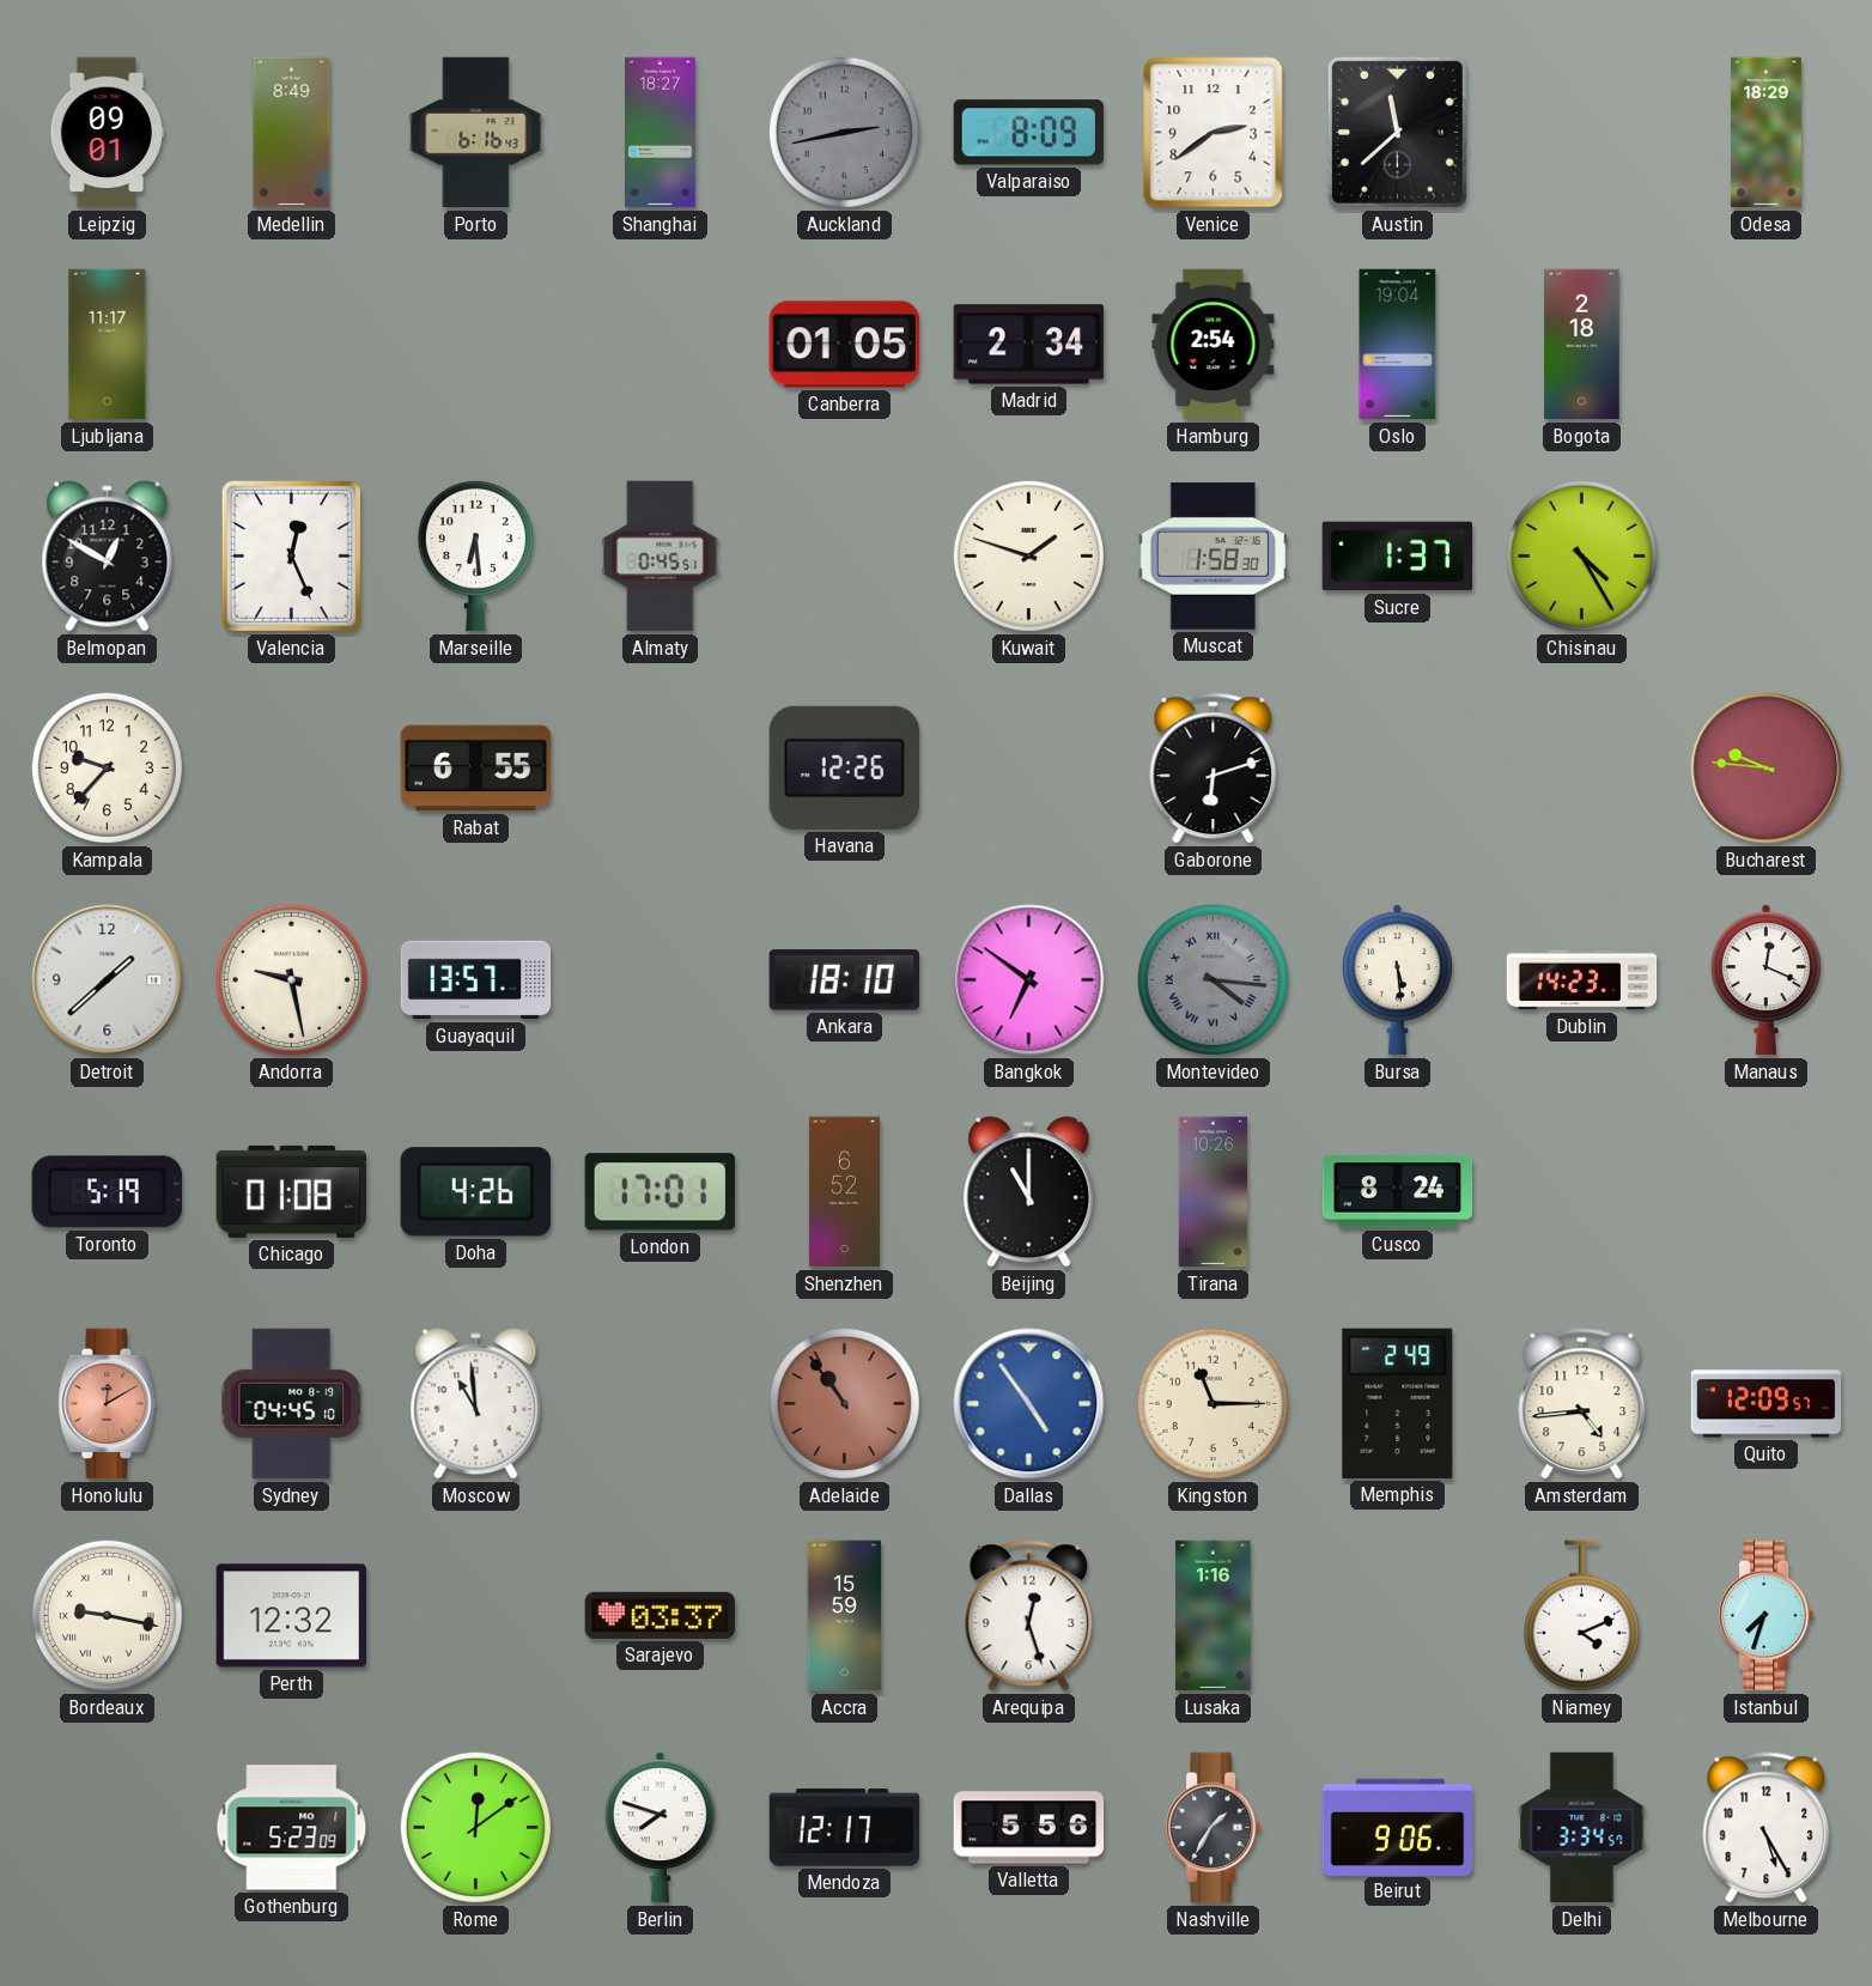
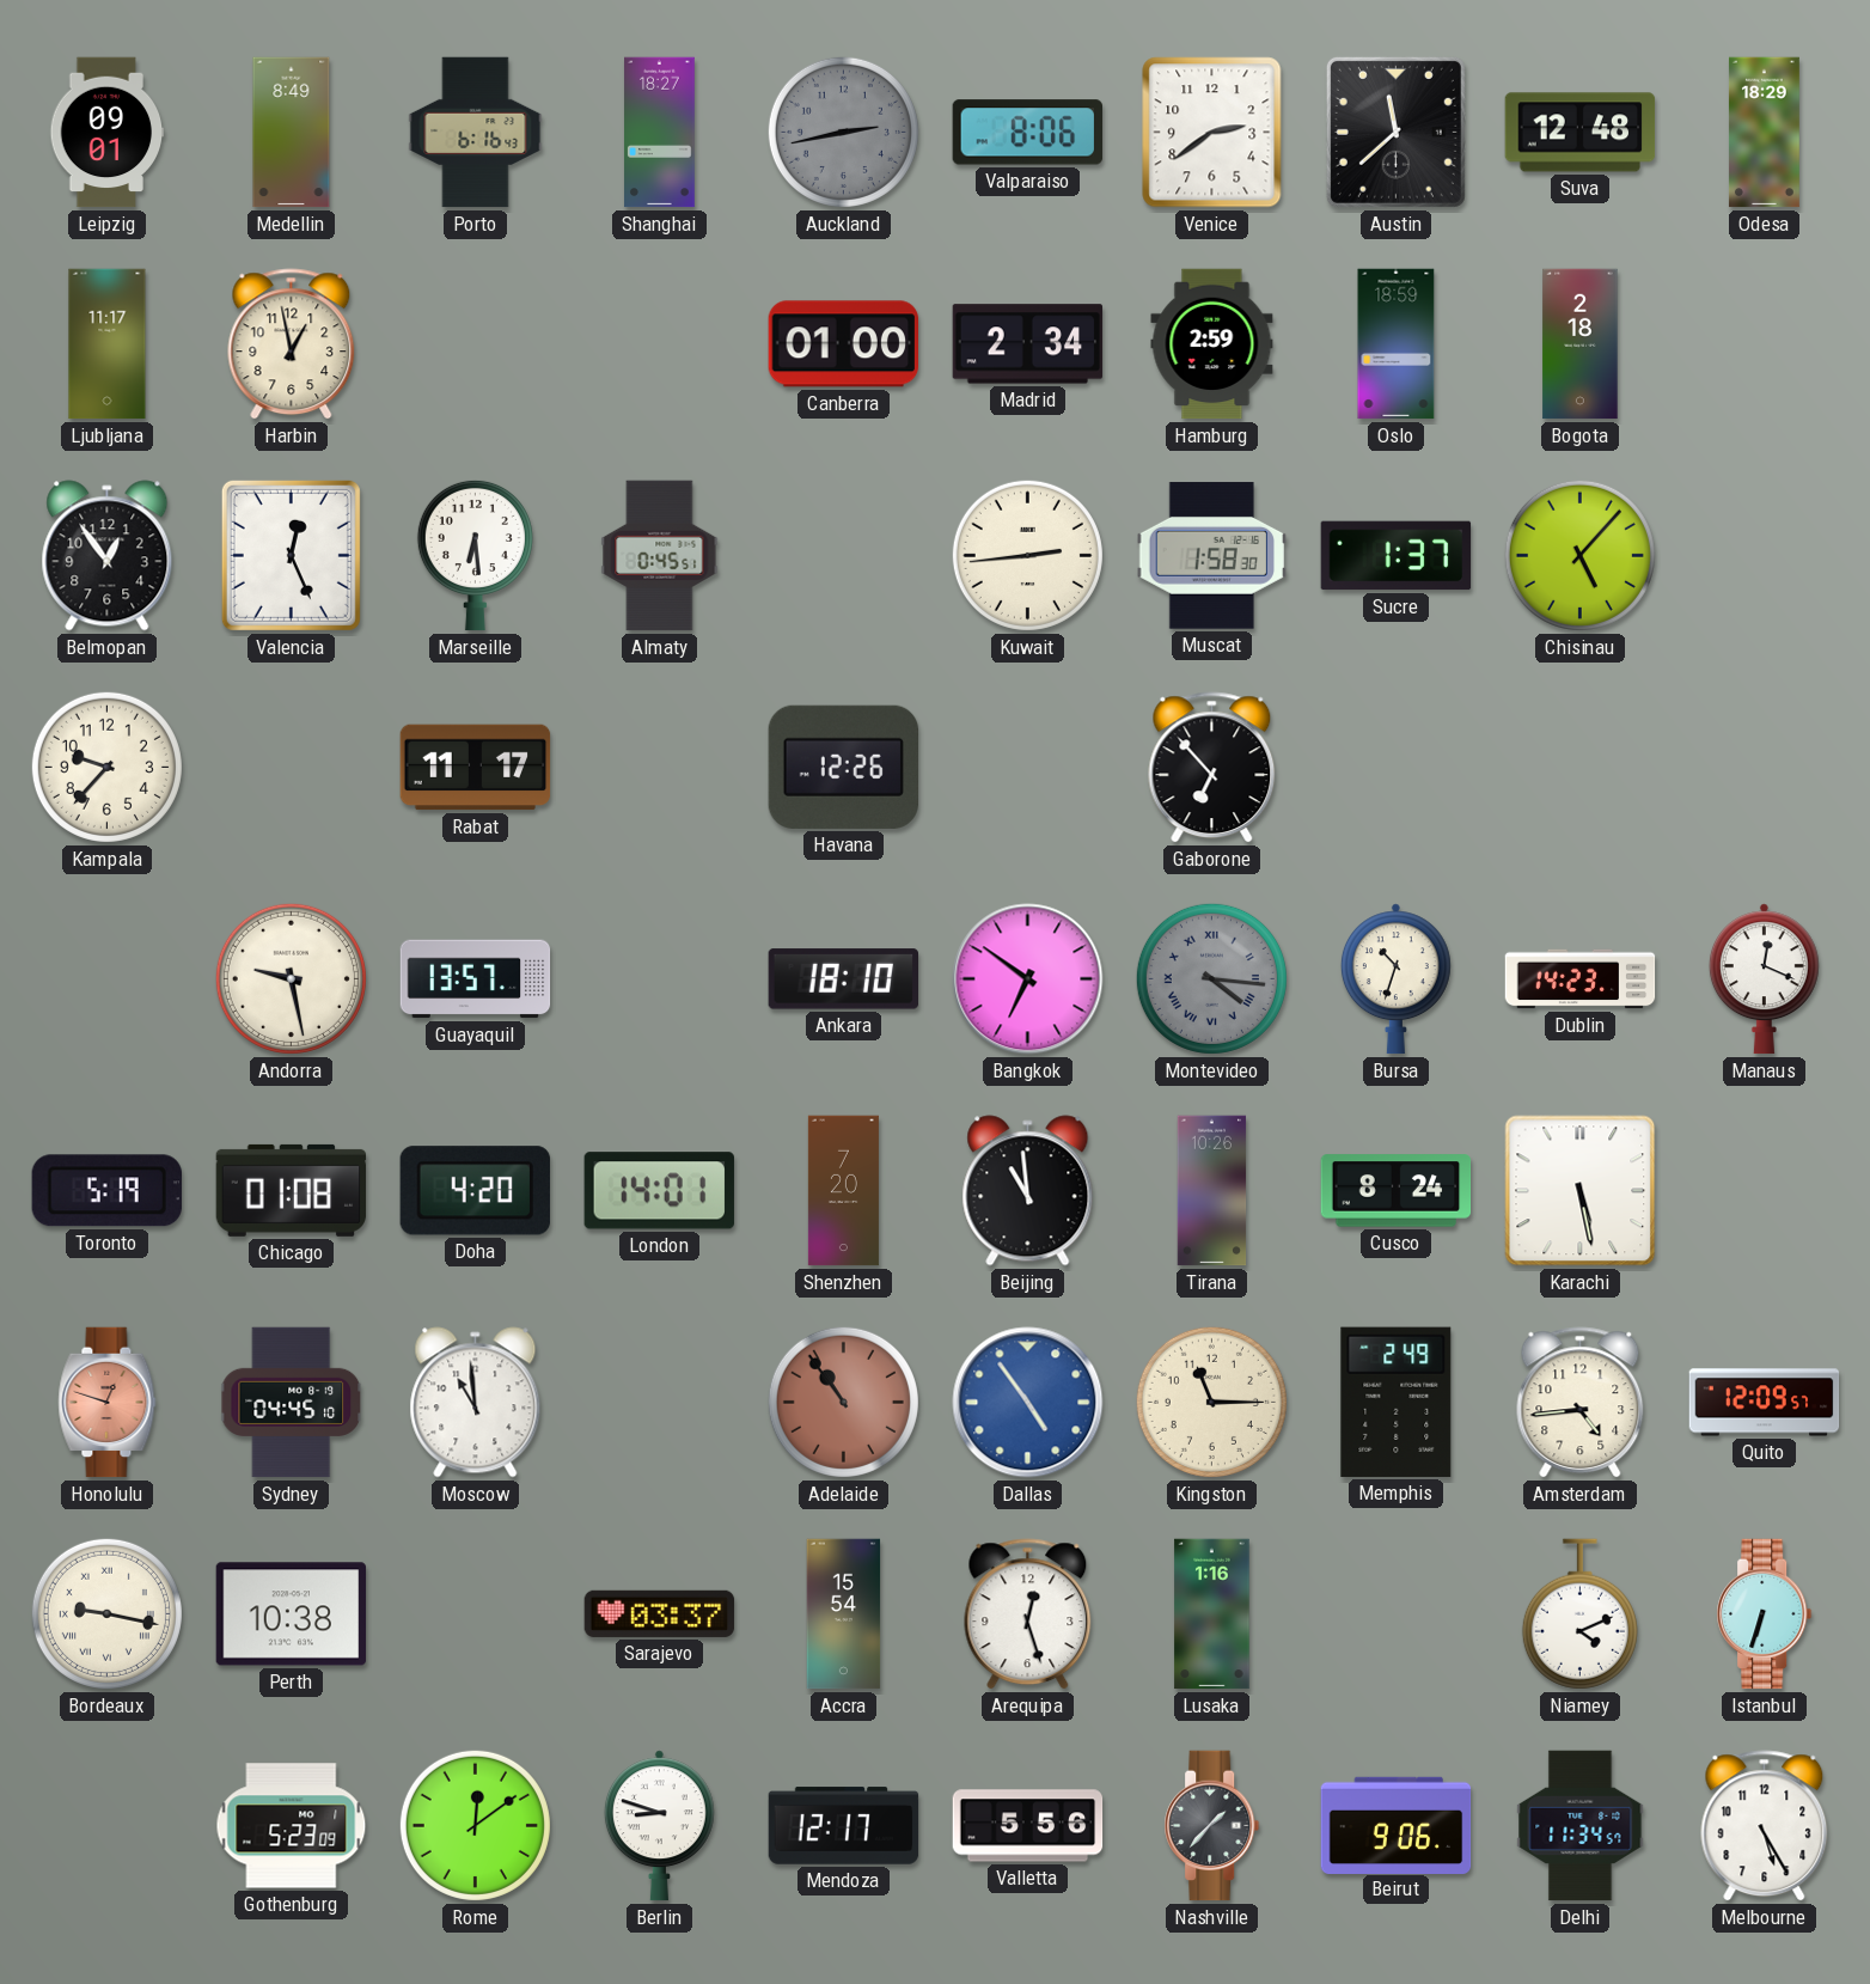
Valparaiso: 8:09 -> 8:06
Suva: none -> 12:48
Harbin: none -> 12:58
Canberra: 01:05 -> 01:00
Hamburg: 2:54 -> 2:59
Oslo: 19:04 -> 18:59
Belmopan: 12:50 -> 12:54
Kuwait: 1:48 -> 2:44
Chisinau: 4:25 -> 5:07
Rabat: 6:55 -> 11:17
Gaborone: 6:12 -> 6:53
Bucharest: 9:46 -> none
Detroit: 1:38 -> none
Bursa: 5:29 -> 10:33
Doha: 4:26 -> 4:20
London: 17:01 -> 14:01
Shenzhen: 6:52 -> 7:20
Beijing: 11:00 -> 10:59
Karachi: none -> 5:28
Honolulu: 12:10 -> 12:48
Perth: 12:32 -> 10:38
Accra: 15:59 -> 15:54
Istanbul: 7:33 -> 6:33
Berlin: 7:48 -> 8:48
Nashville: 1:35 -> 1:37
Delhi: 3:34 -> 11:34
